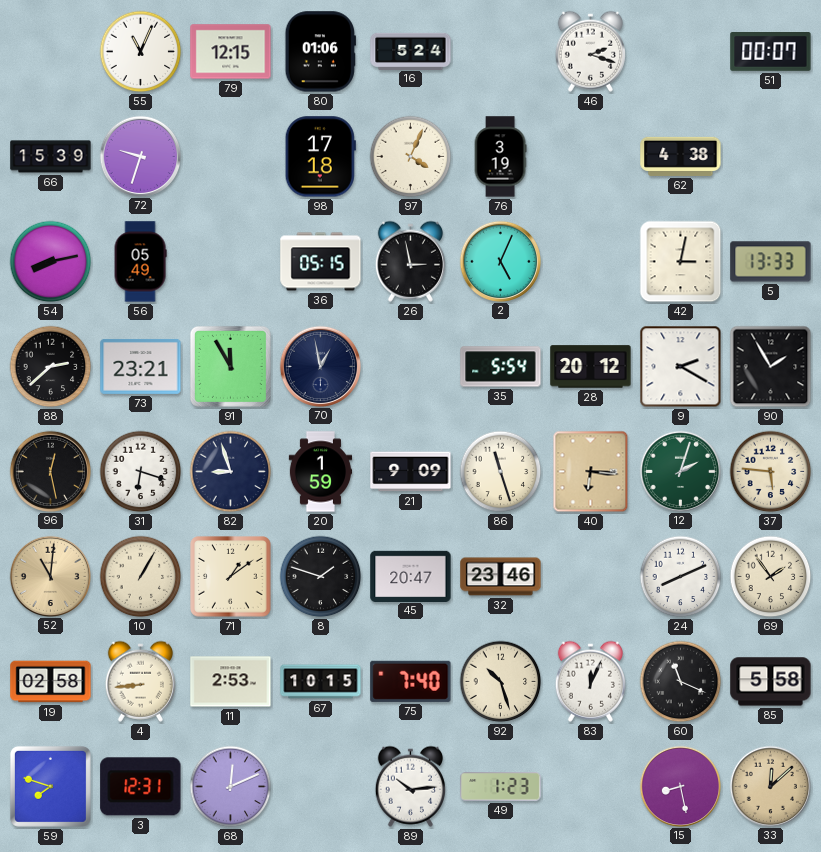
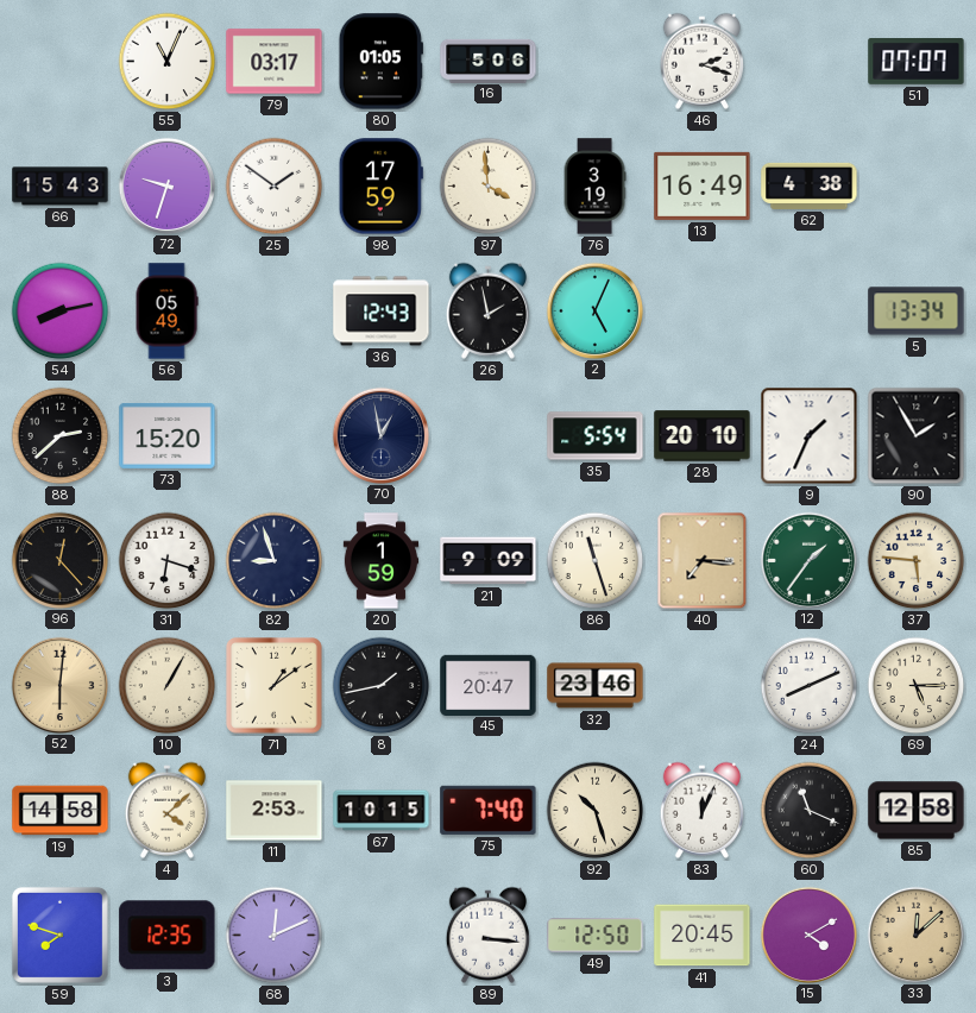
79: 12:15 -> 03:17
80: 01:06 -> 01:05
16: 5:24 -> 5:06
51: 00:07 -> 07:07
66: 15:39 -> 15:43
25: none -> 1:51
98: 17:18 -> 17:59
97: 4:04 -> 3:59
13: none -> 16:49
36: 05:15 -> 12:43
26: 2:58 -> 1:58
42: 3:02 -> none
5: 13:33 -> 13:34
73: 23:21 -> 15:20
91: 11:55 -> none
28: 20:12 -> 20:10
9: 2:20 -> 1:34
96: 12:28 -> 12:23
40: 6:16 -> 7:16
12: 2:03 -> 1:36
52: 11:01 -> 6:01
8: 1:48 -> 1:43
69: 1:54 -> 5:15
19: 02:58 -> 14:58
4: 8:44 -> 4:08
85: 5:58 -> 12:58
3: 12:31 -> 12:35
89: 10:14 -> 3:16
49: 1:23 -> 12:50
41: none -> 20:45
15: 8:28 -> 4:10
